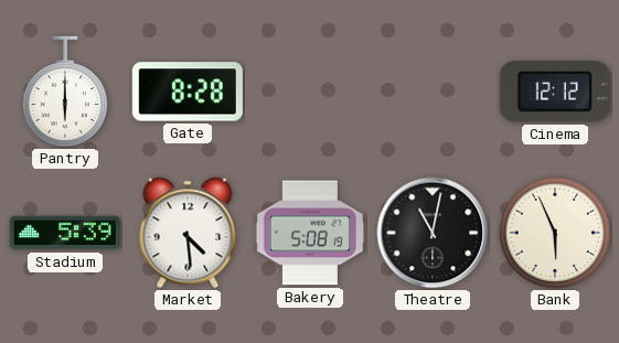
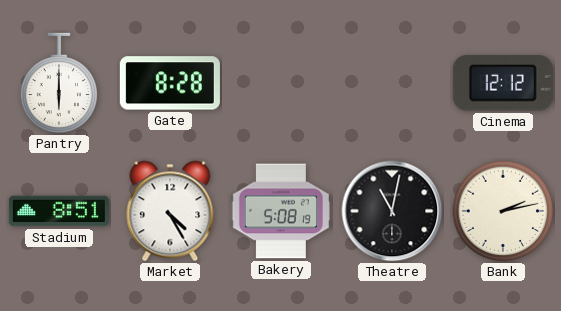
Stadium: 5:39 -> 8:51
Market: 4:29 -> 4:25
Bank: 5:56 -> 2:13
